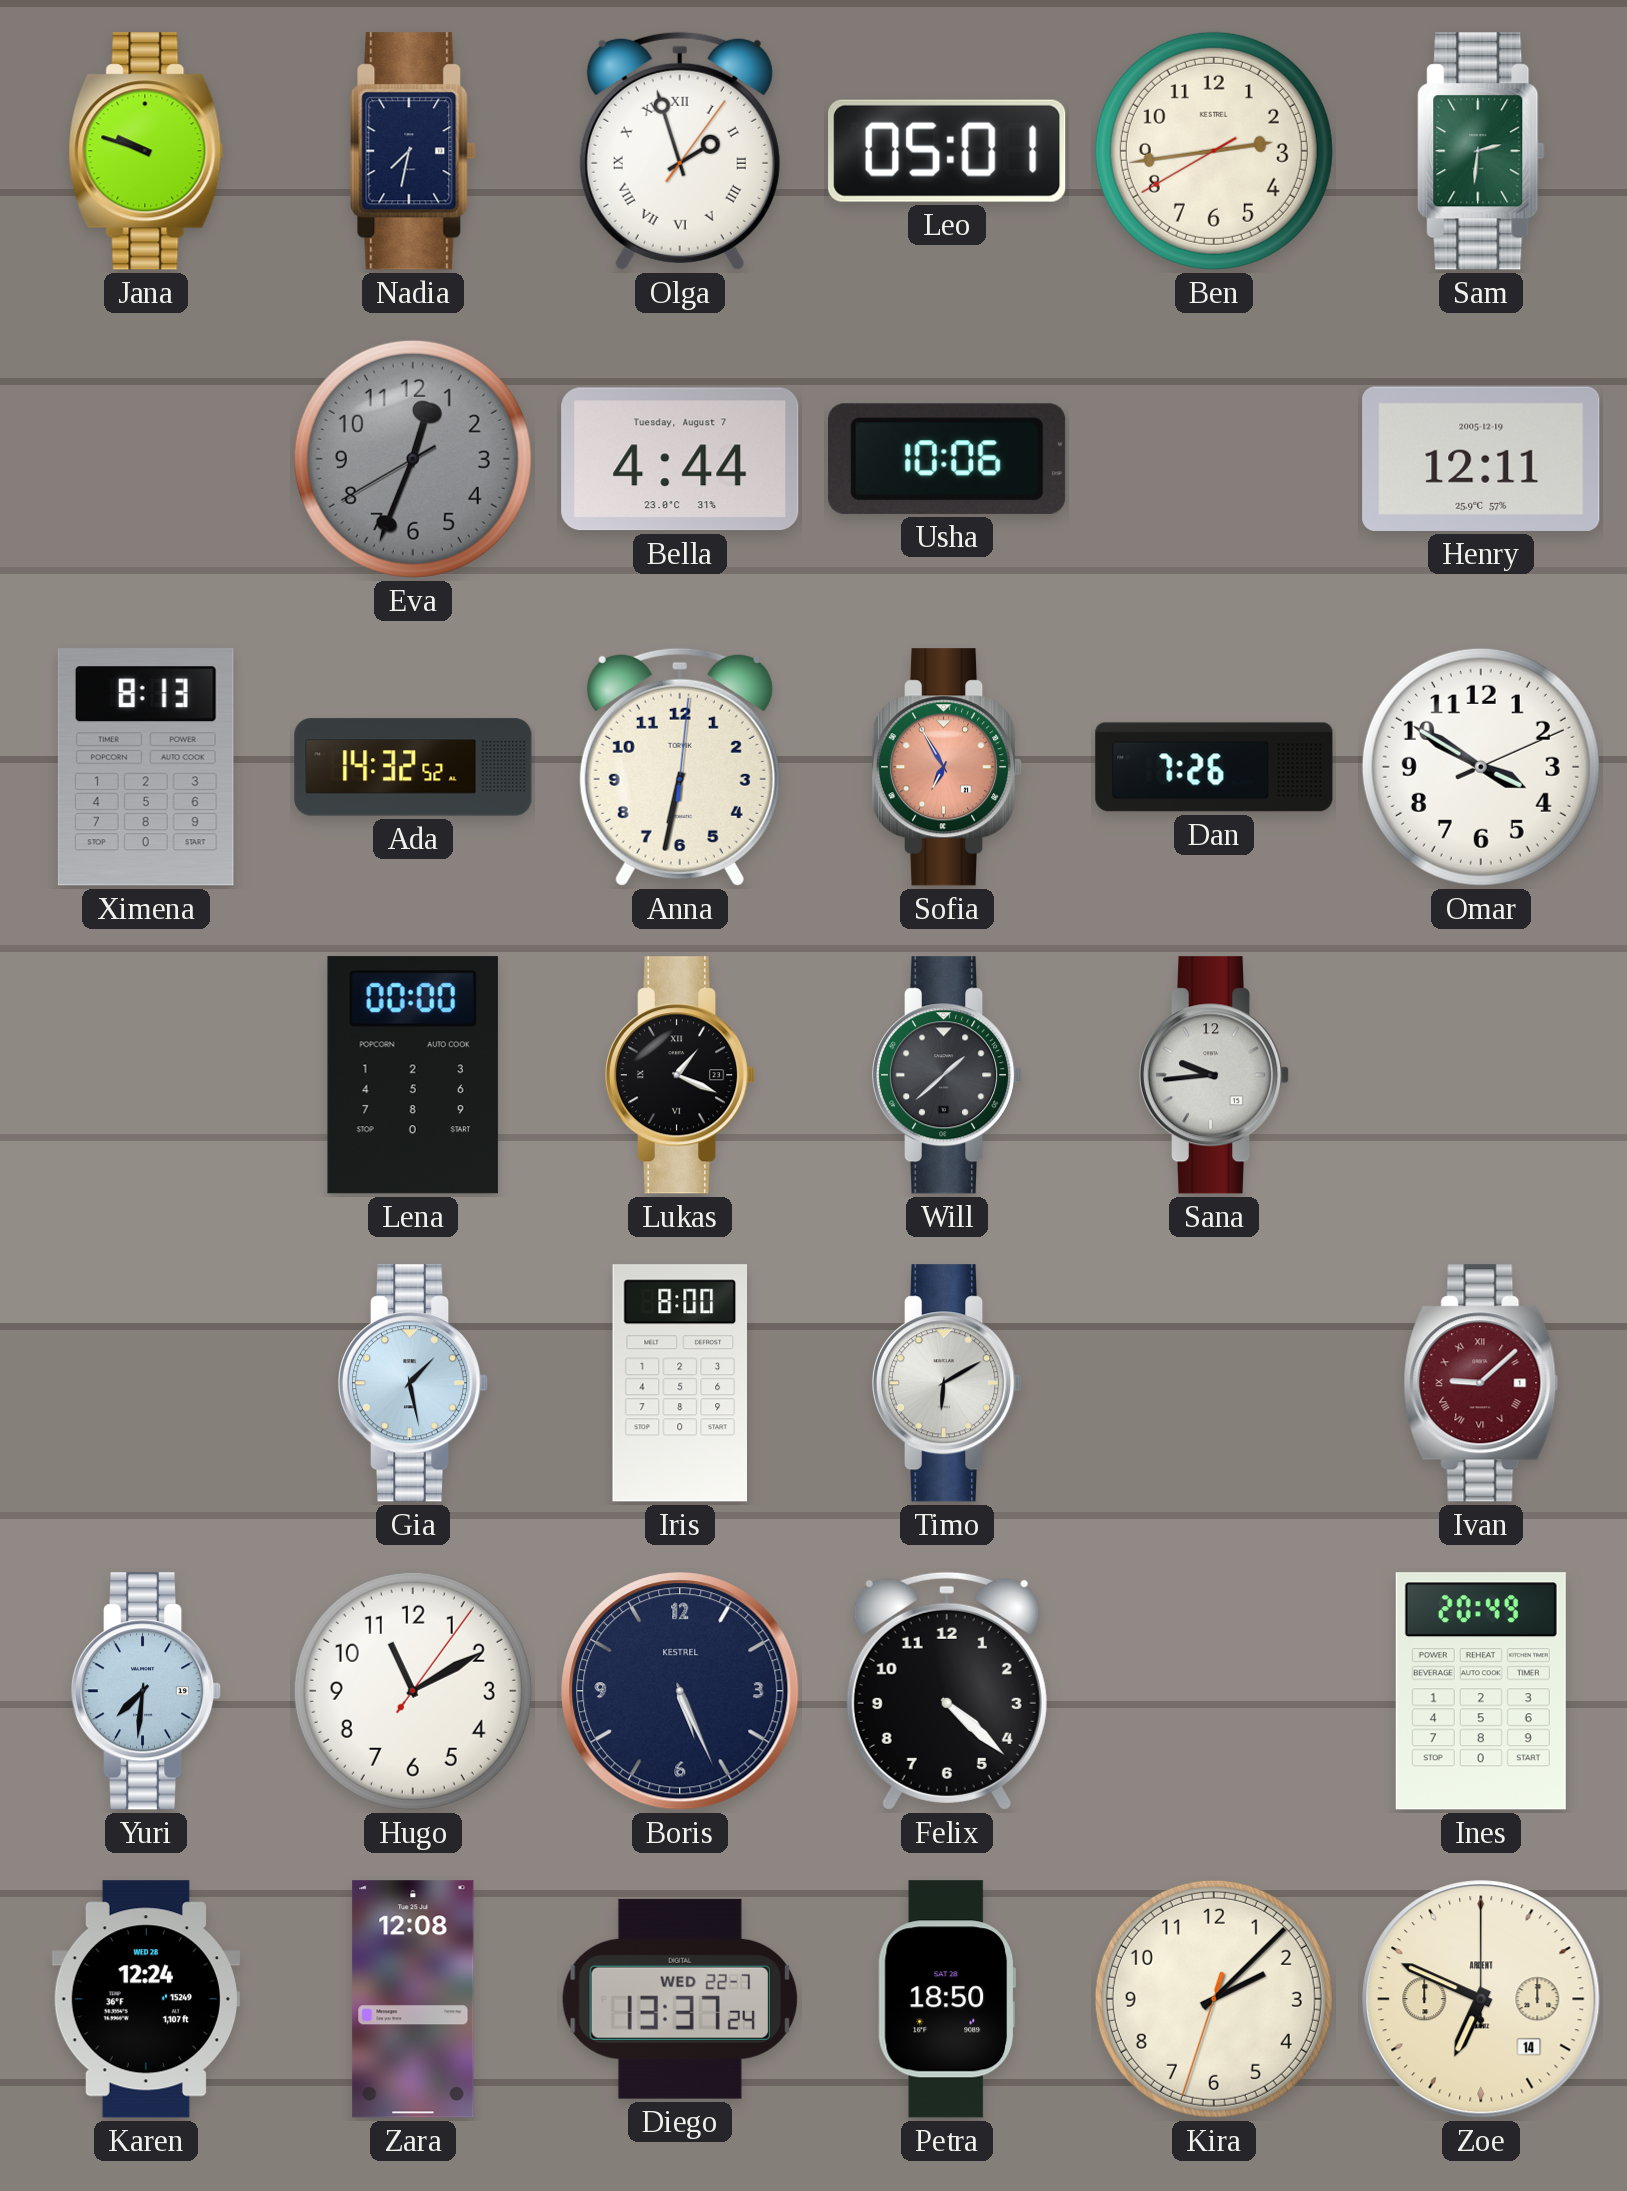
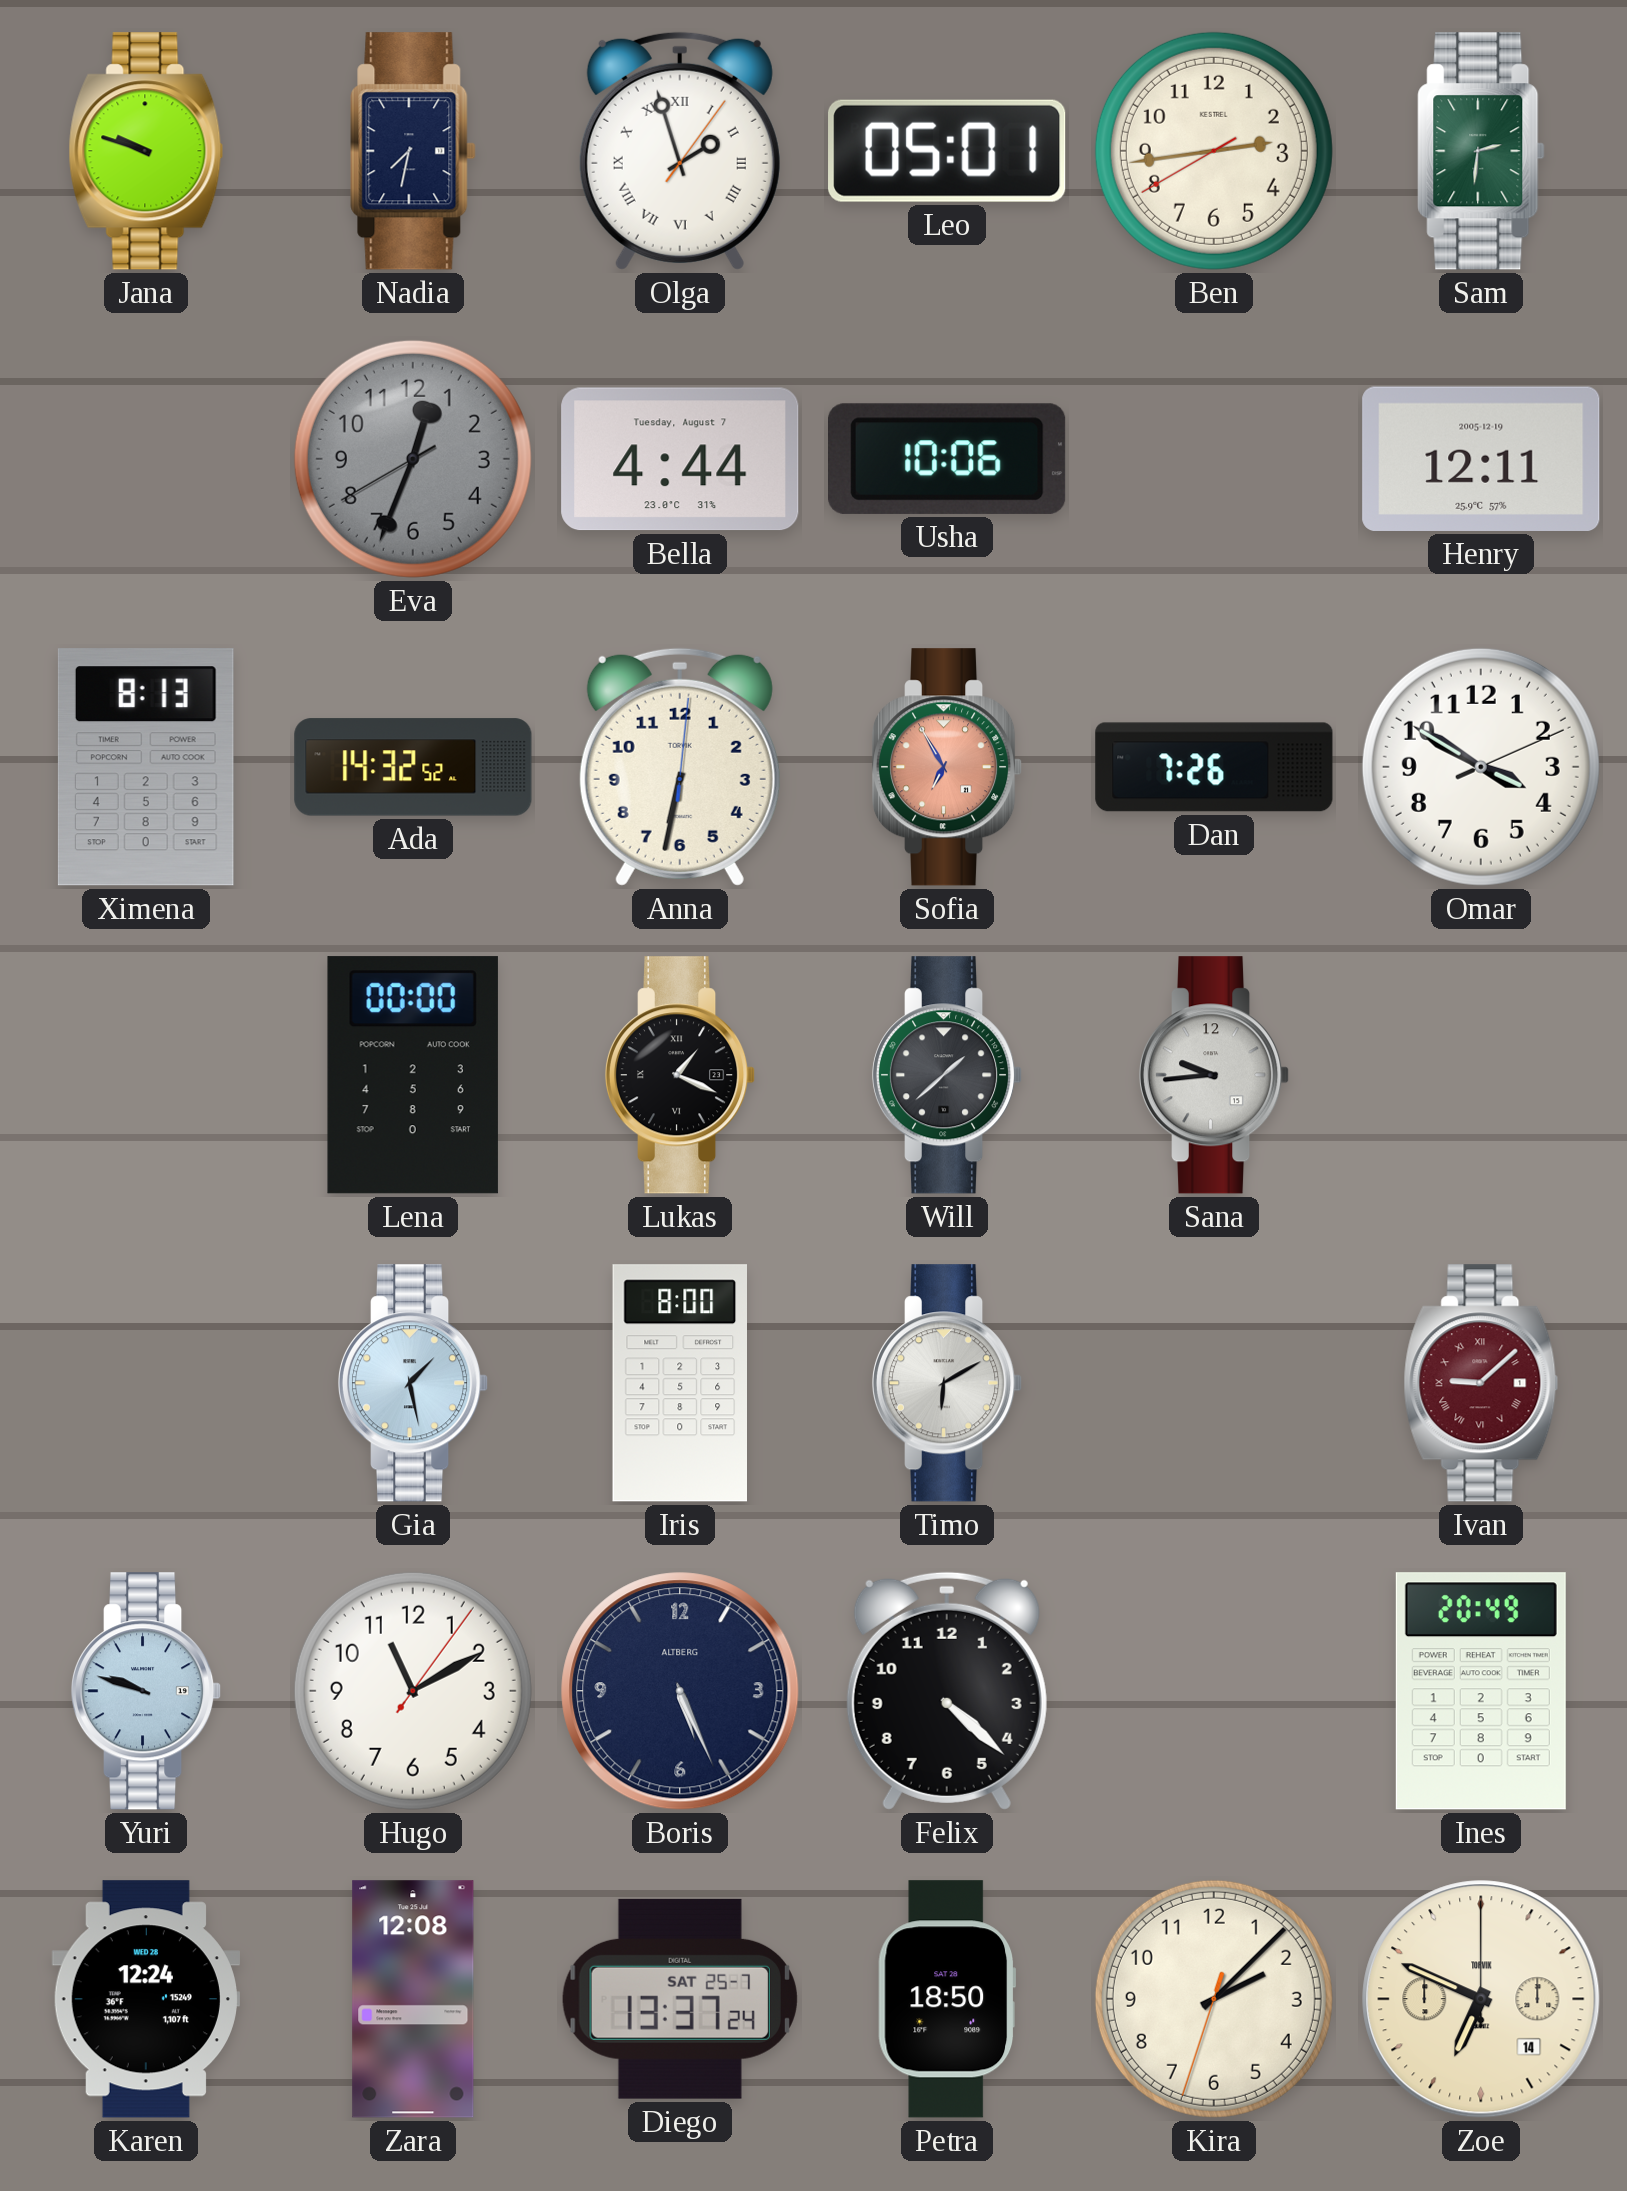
Yuri: 7:31 -> 9:48
Boris brand: KESTREL -> ALTBERG
Diego date: WED 22-7 -> SAT 25-7
Zoe brand: ARDENT -> TORVIK
